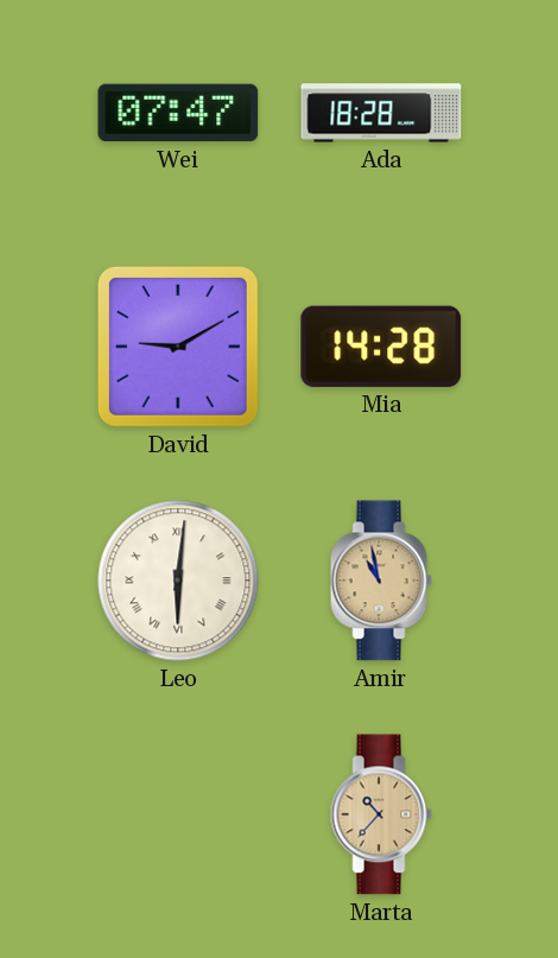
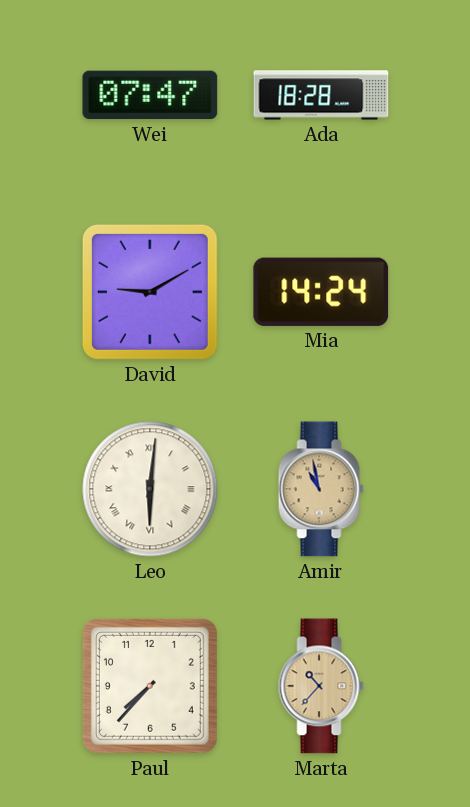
Mia: 14:28 -> 14:24
Paul: none -> 7:37
